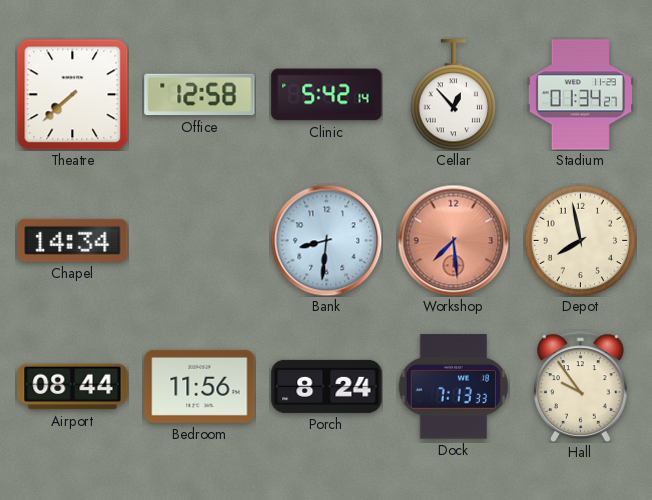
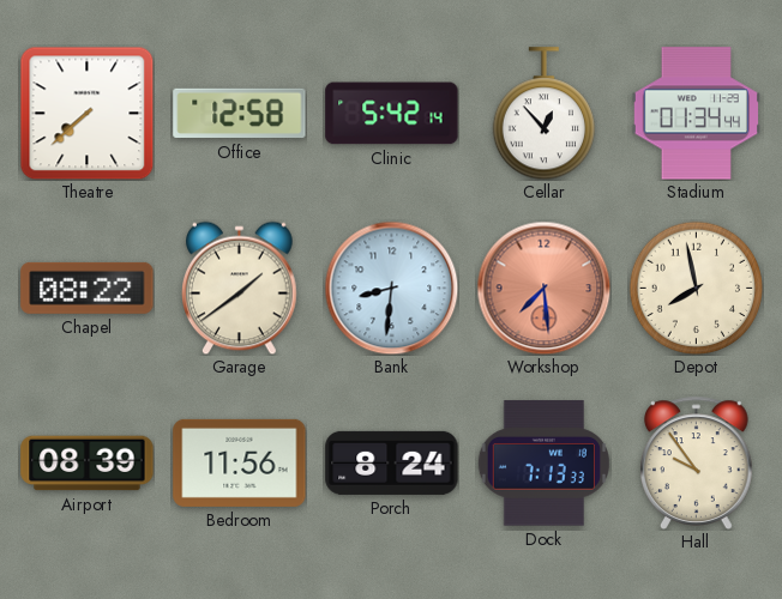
Stadium: 01:34:27 -> 01:34:44
Chapel: 14:34 -> 08:22
Garage: none -> 1:39
Airport: 08:44 -> 08:39
